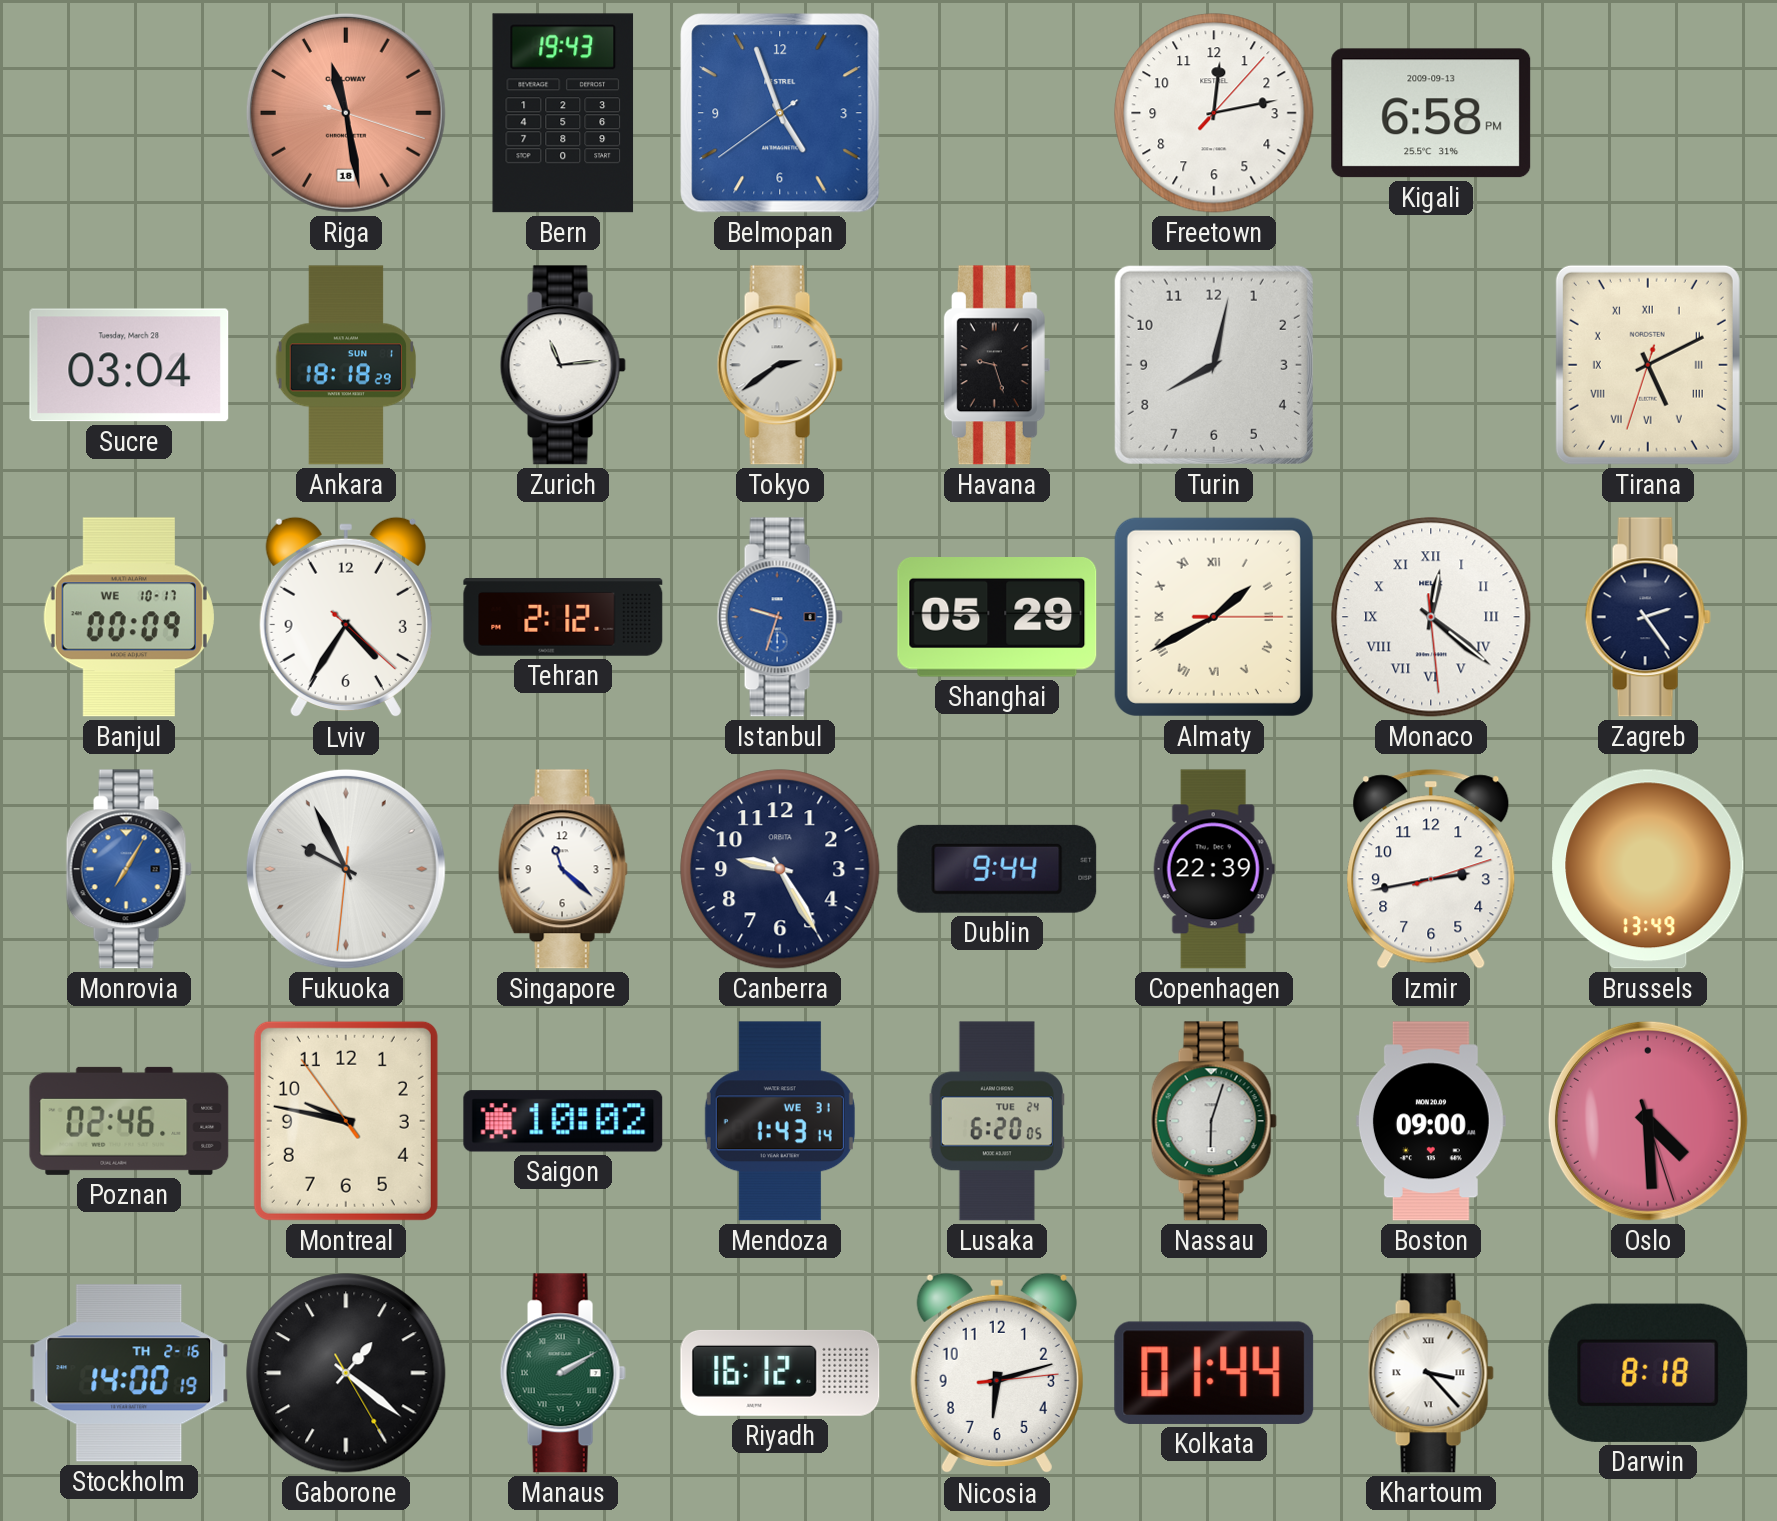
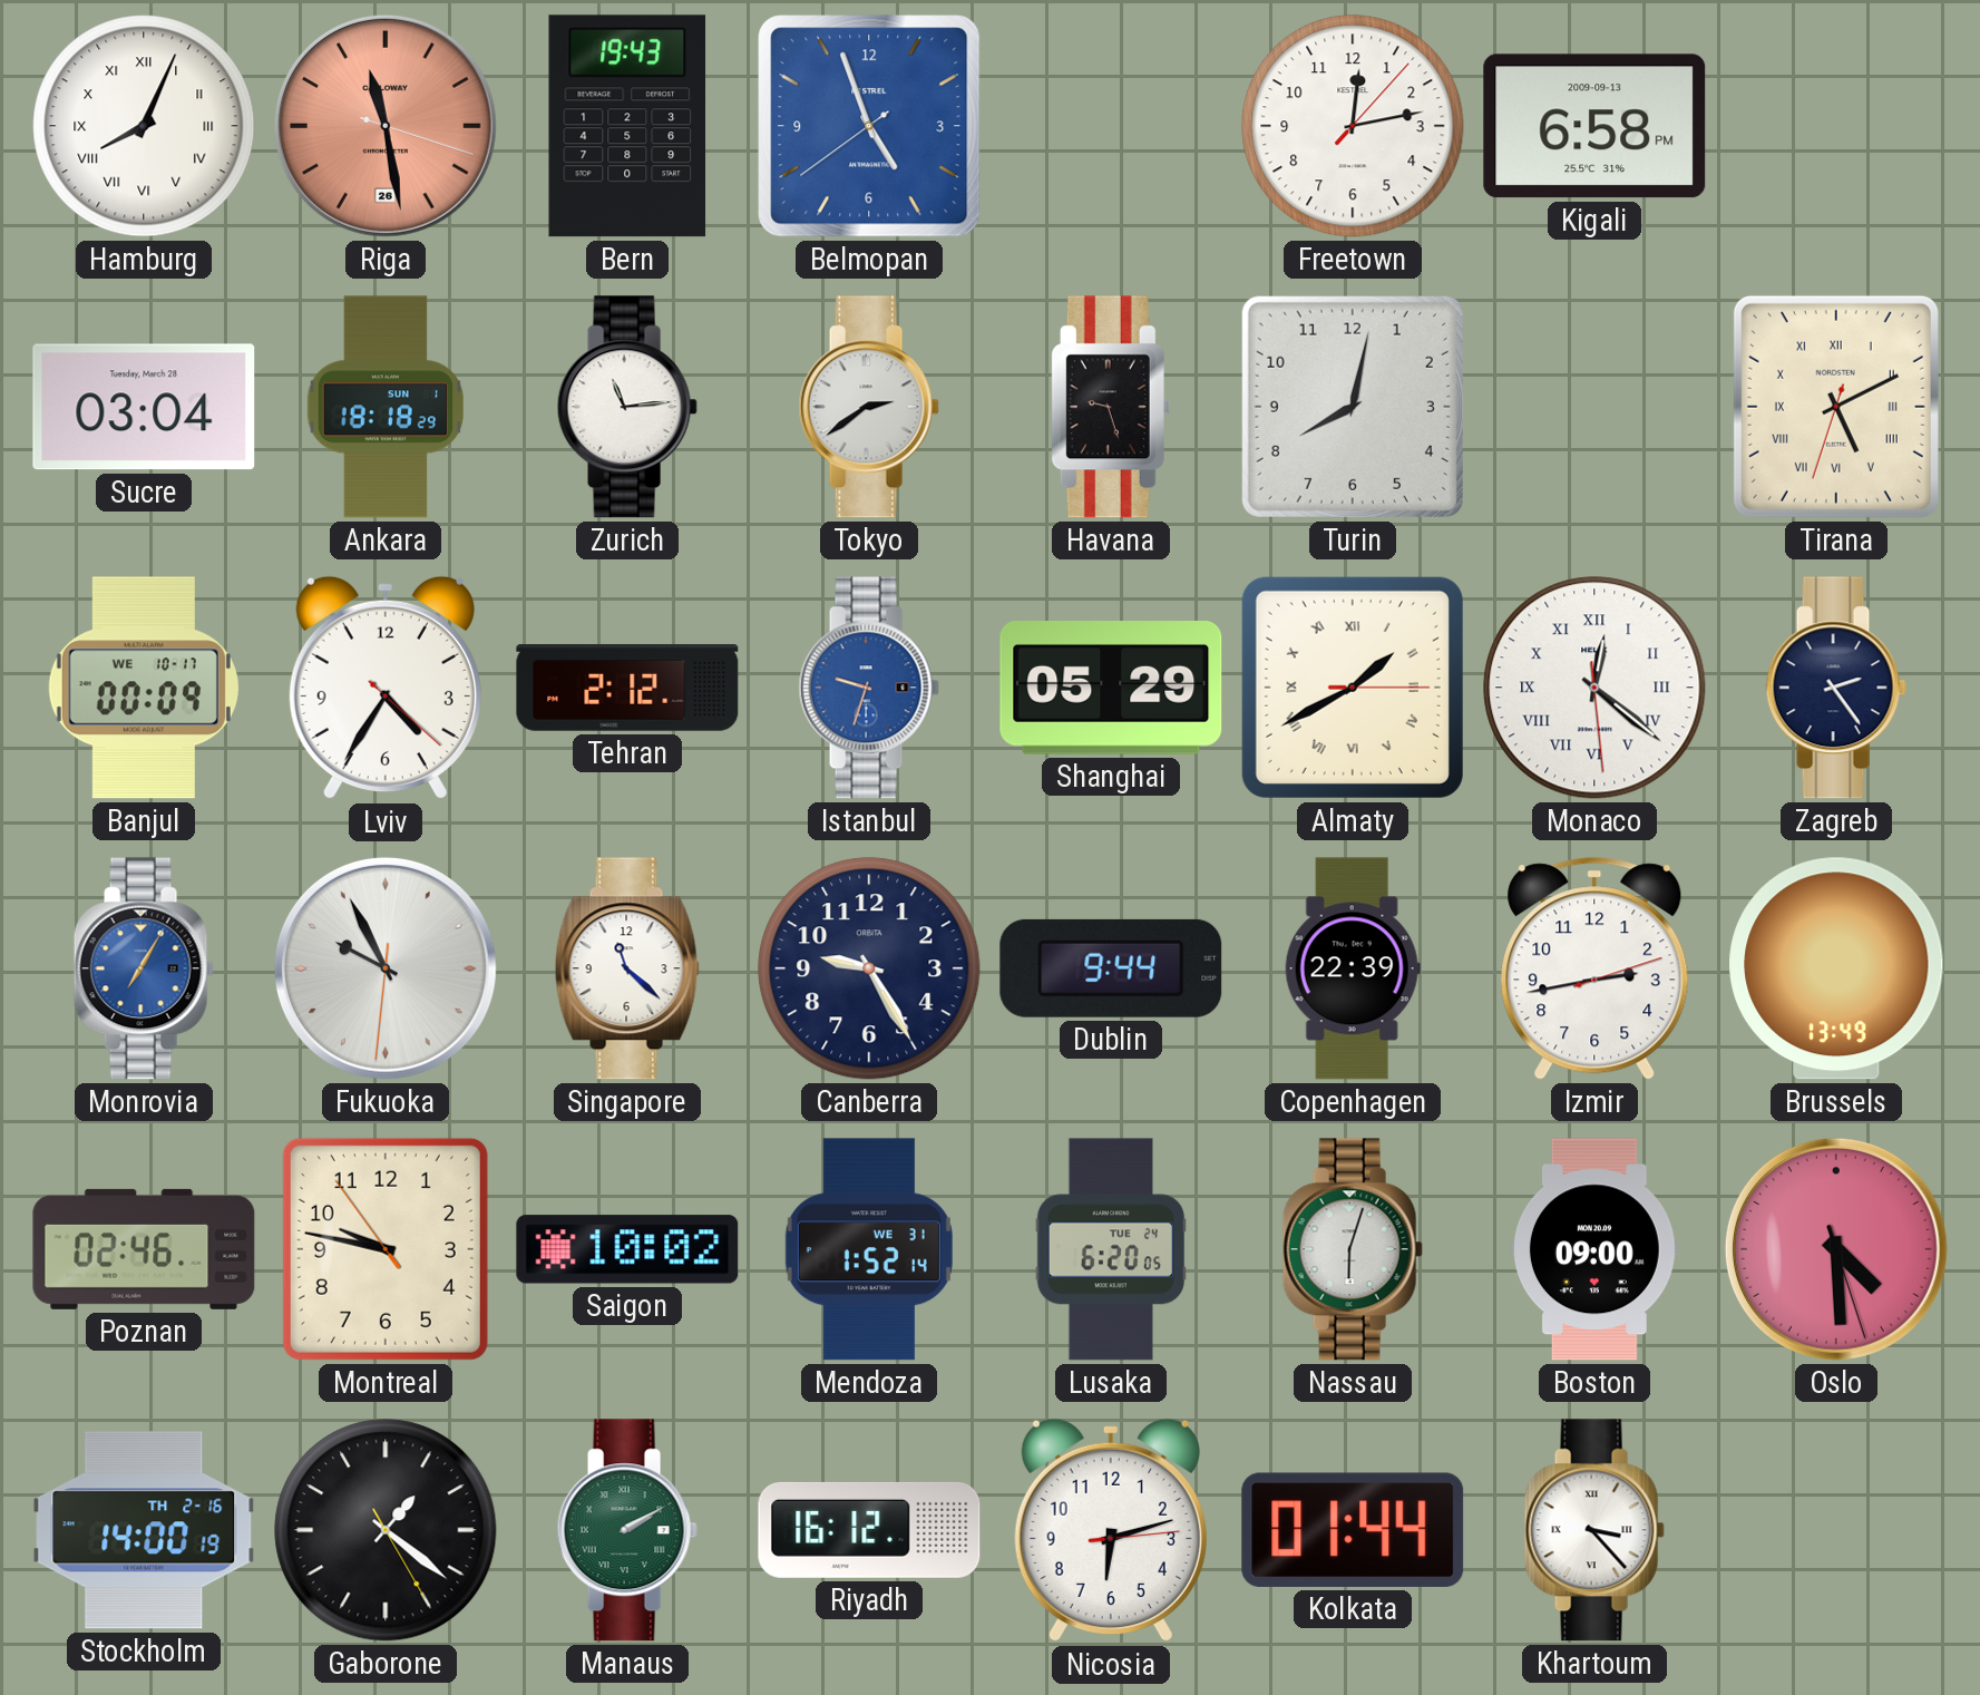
Hamburg: none -> 8:04
Riga date: 18 -> 26
Mendoza: 1:43 -> 1:52
Darwin: 8:18 -> none
